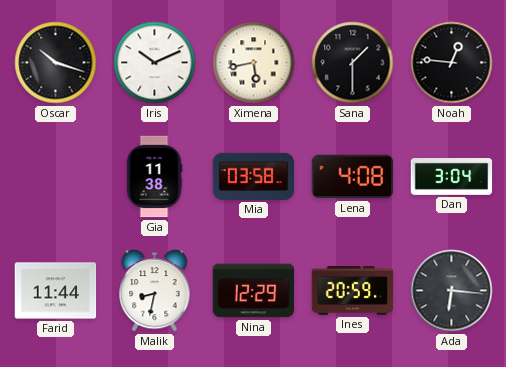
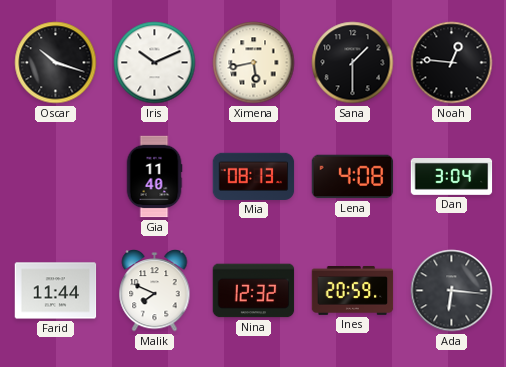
Gia: 11:38 -> 11:40
Mia: 03:58 -> 08:13
Malik: 8:32 -> 7:49
Nina: 12:29 -> 12:32
